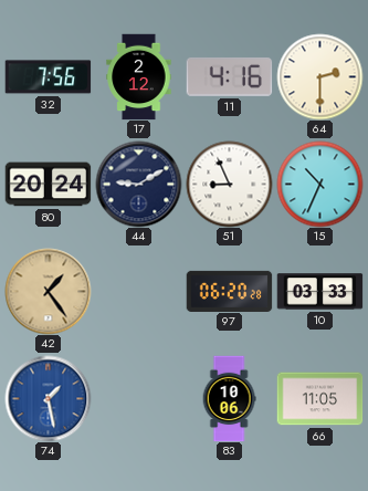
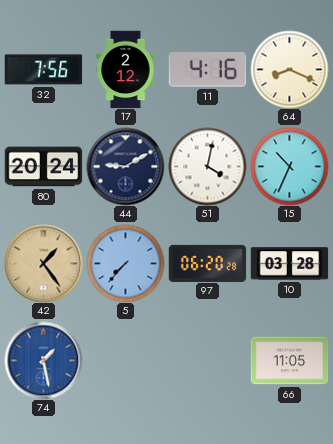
64: 2:30 -> 8:19
51: 8:56 -> 4:02
5: none -> 7:37
10: 03:33 -> 03:28
83: 10:06 -> none
